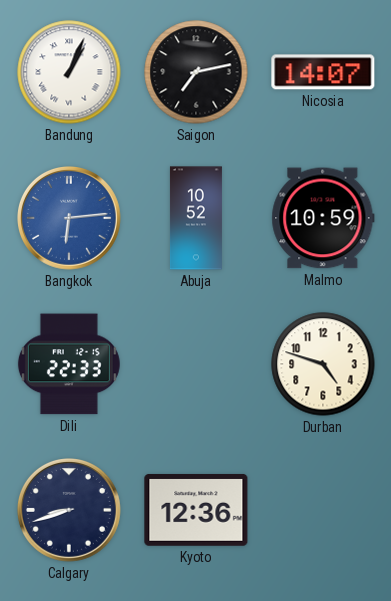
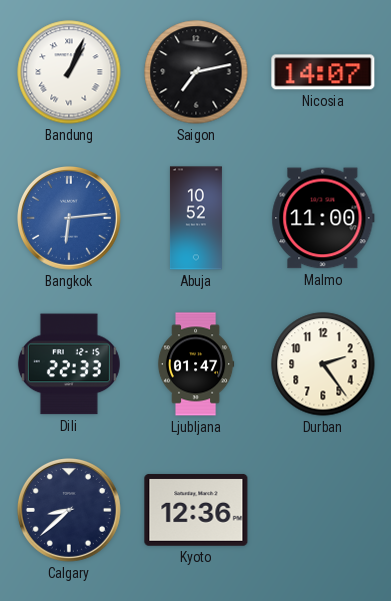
Malmo: 10:59 -> 11:00
Ljubljana: none -> 01:47
Durban: 4:48 -> 2:24
Calgary: 8:42 -> 8:38
